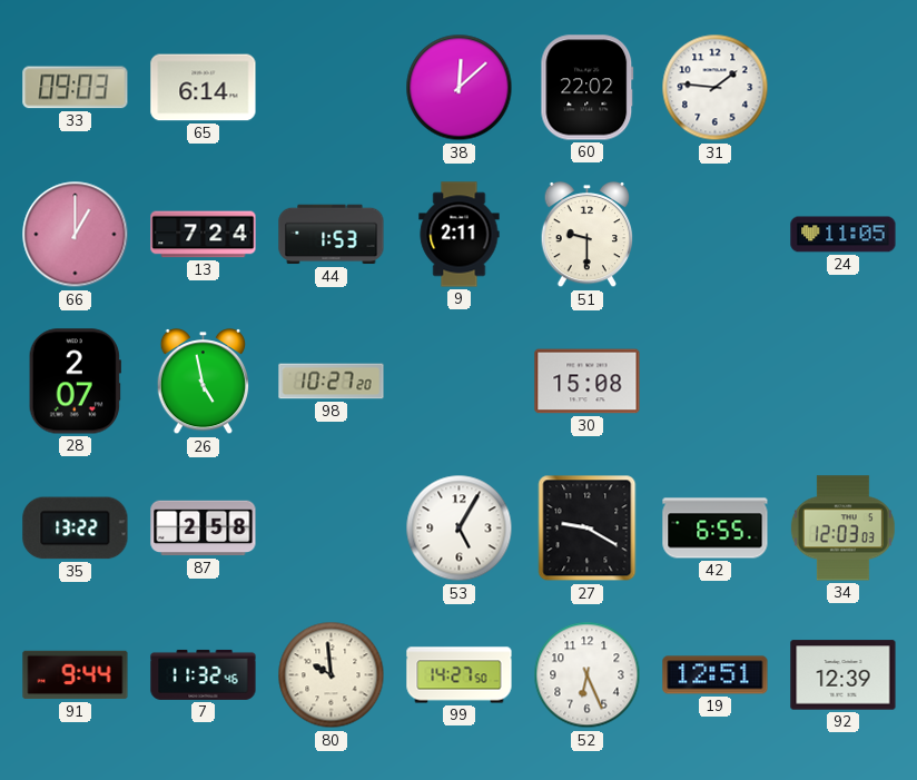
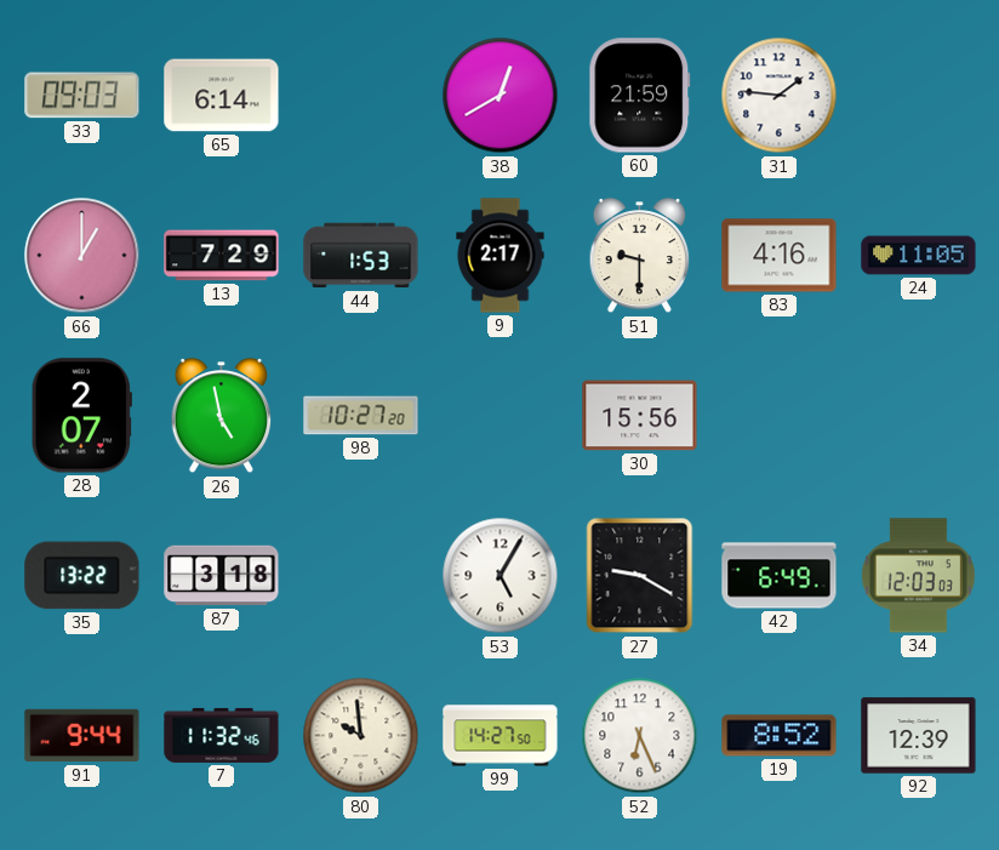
38: 12:08 -> 12:40
60: 22:02 -> 21:59
13: 7:24 -> 7:29
9: 2:11 -> 2:17
83: none -> 4:16
30: 15:08 -> 15:56
87: 2:58 -> 3:18
42: 6:55 -> 6:49
19: 12:51 -> 8:52
